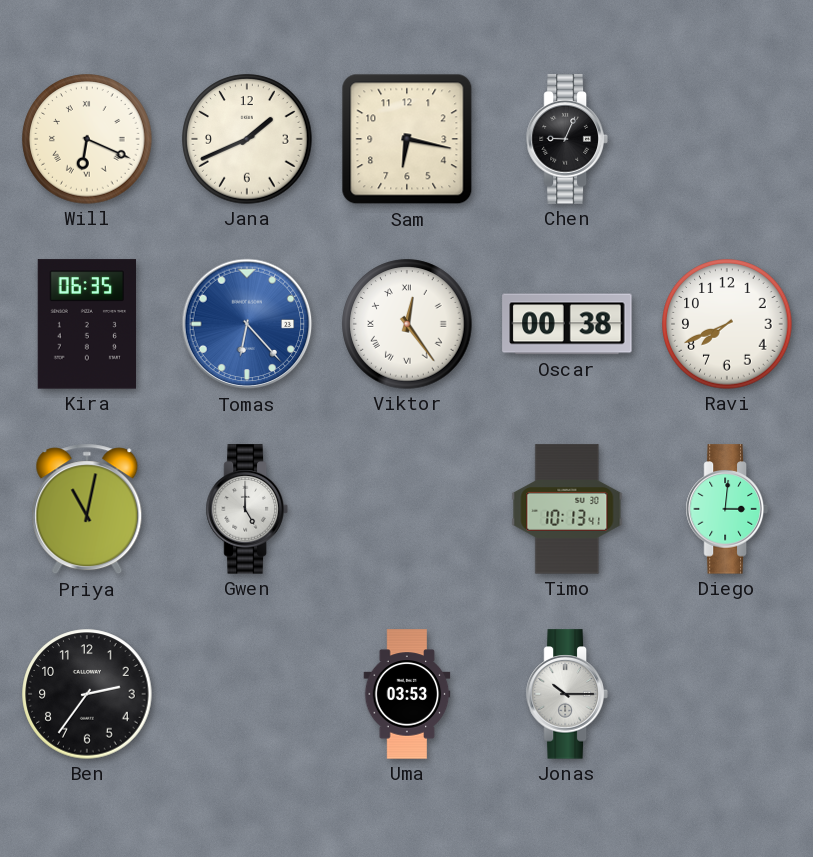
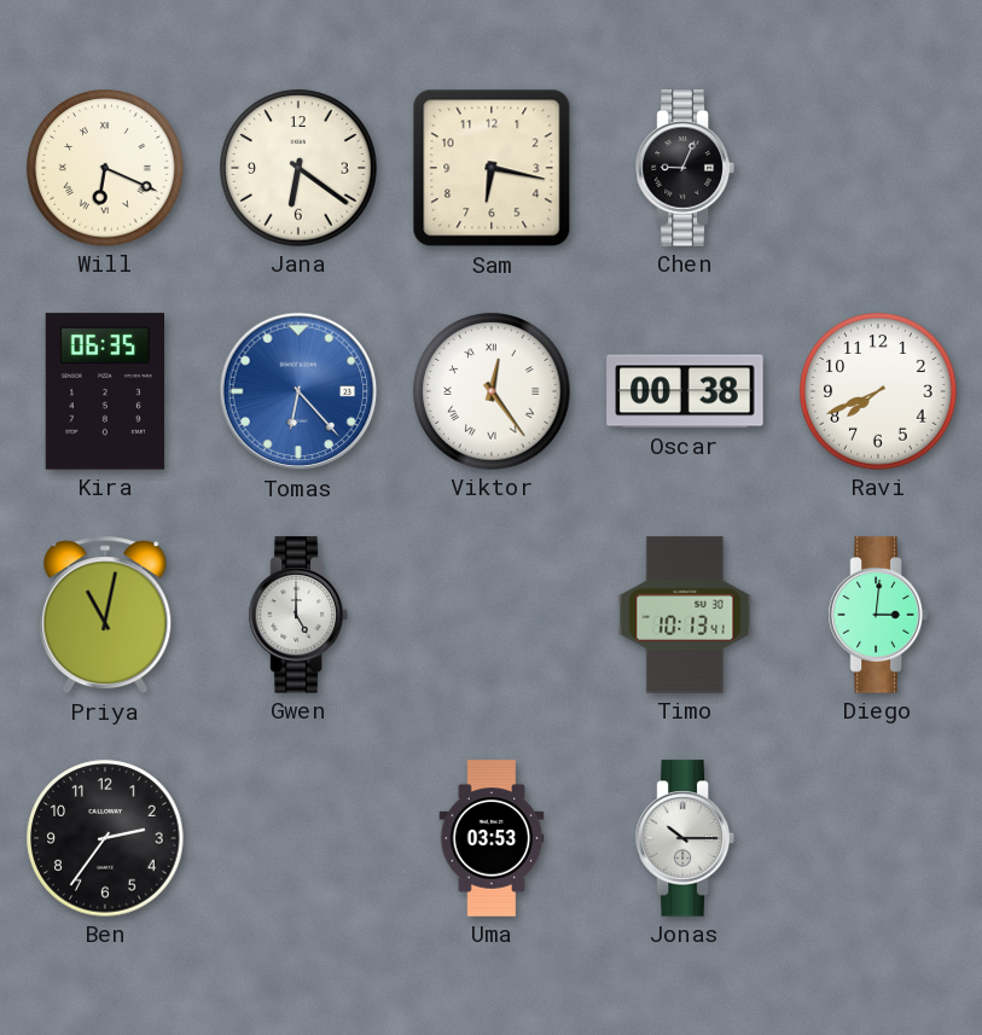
Jana: 1:41 -> 6:21
